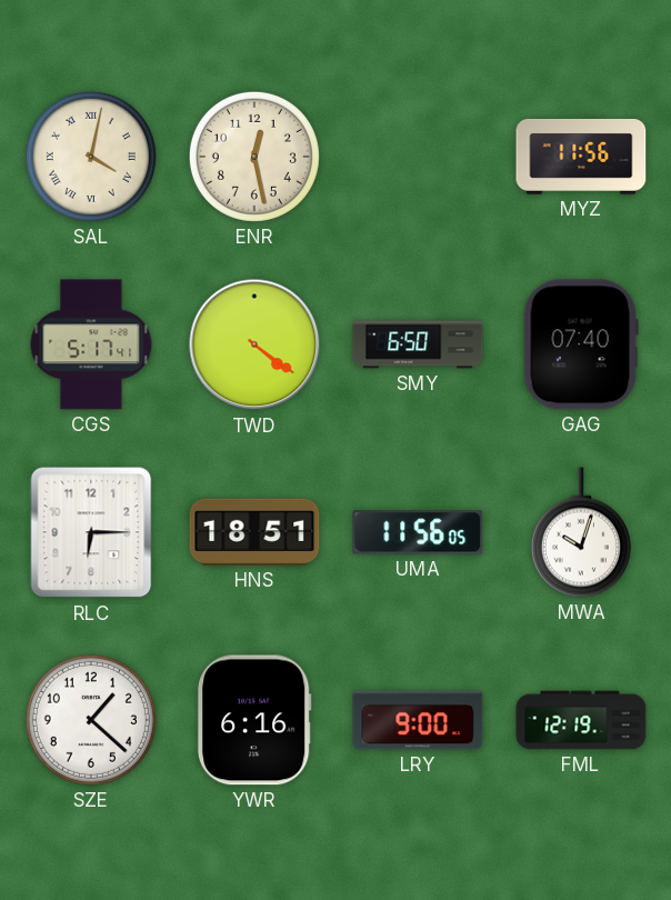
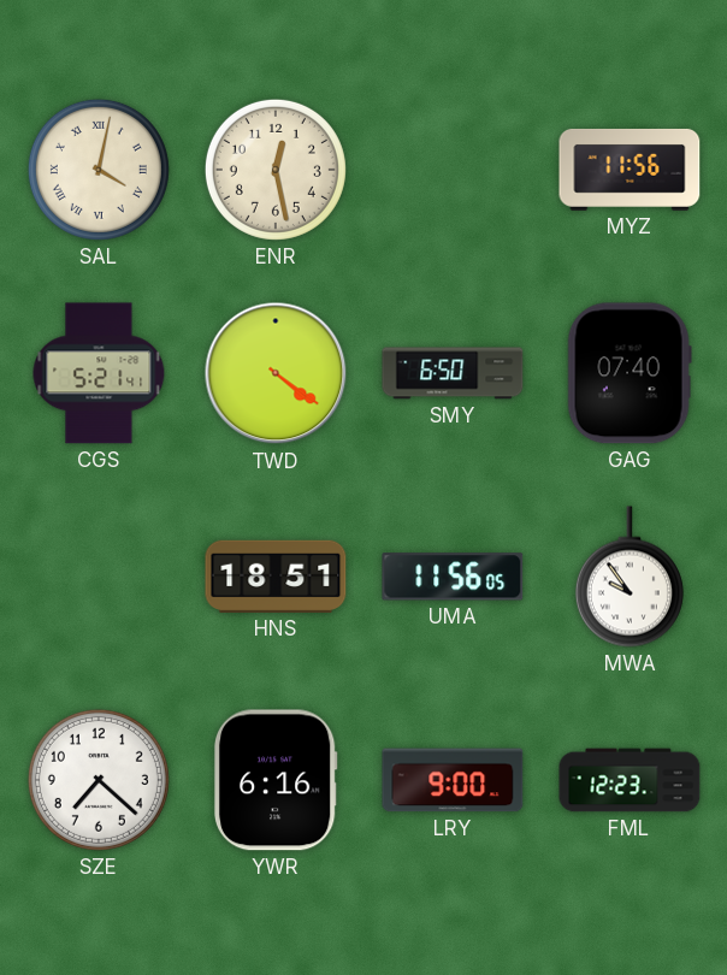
CGS: 5:17 -> 5:21
RLC: 6:15 -> none
MWA: 10:03 -> 9:54
SZE: 1:22 -> 7:22
FML: 12:19 -> 12:23
